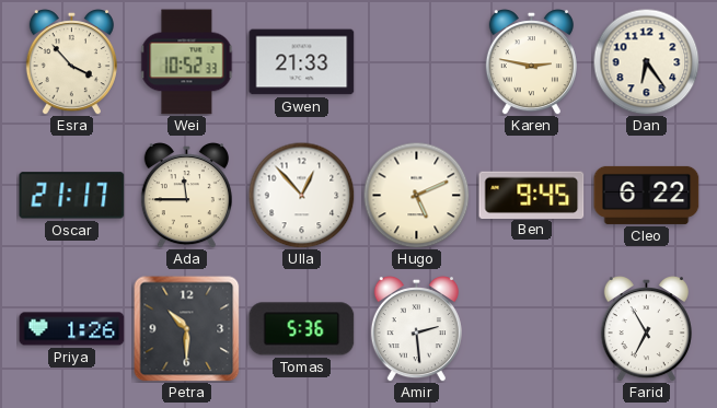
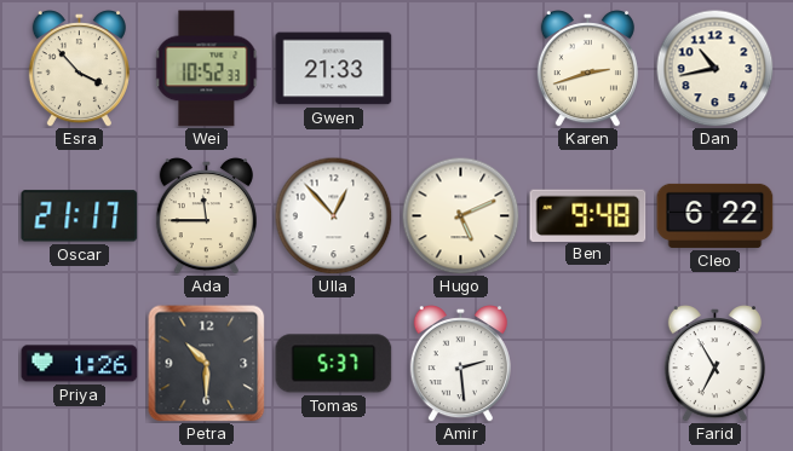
Karen: 2:47 -> 2:42
Dan: 6:24 -> 10:43
Ben: 9:45 -> 9:48
Tomas: 5:36 -> 5:37
